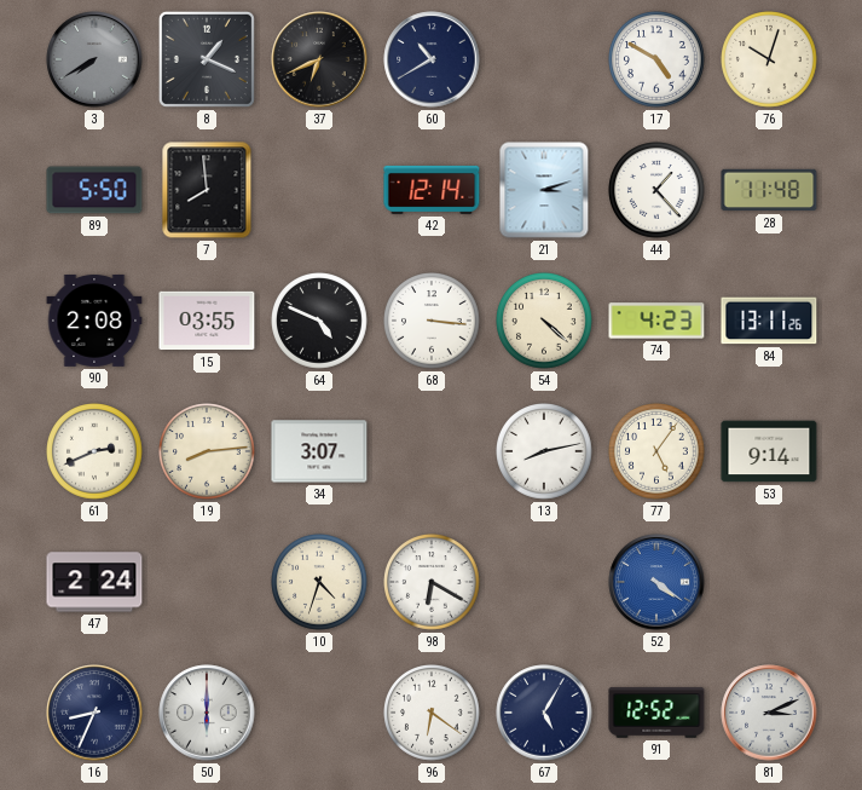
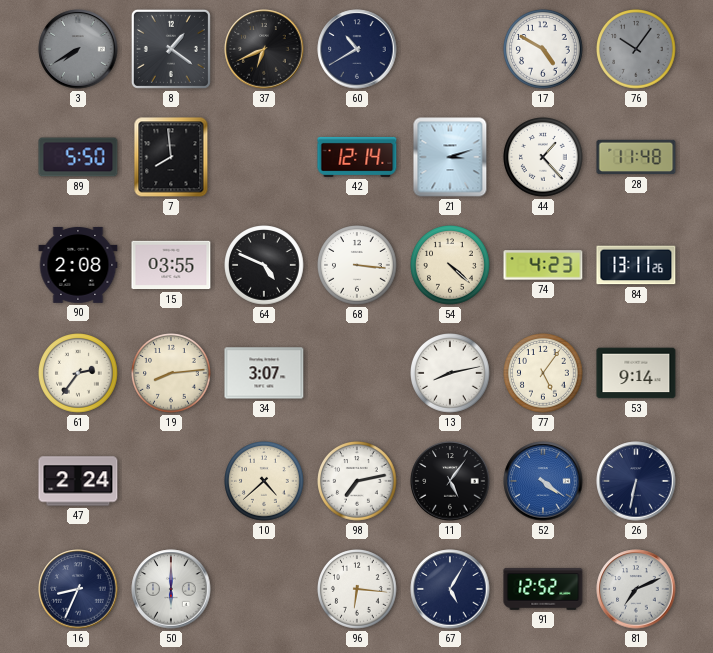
8: 1:19 -> 1:21
76: 10:03 -> 10:06
76 dial: cream -> grey
61: 2:41 -> 2:36
10: 4:33 -> 4:38
98: 6:20 -> 7:13
11: none -> 5:06
26: none -> 6:32
96: 6:21 -> 6:16
81: 3:11 -> 7:11
